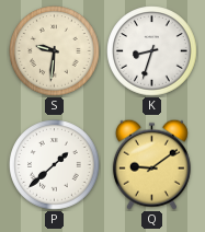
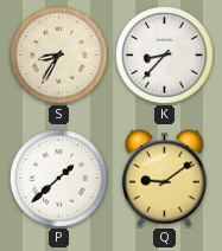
S: 9:31 -> 8:35
K: 8:33 -> 8:37
